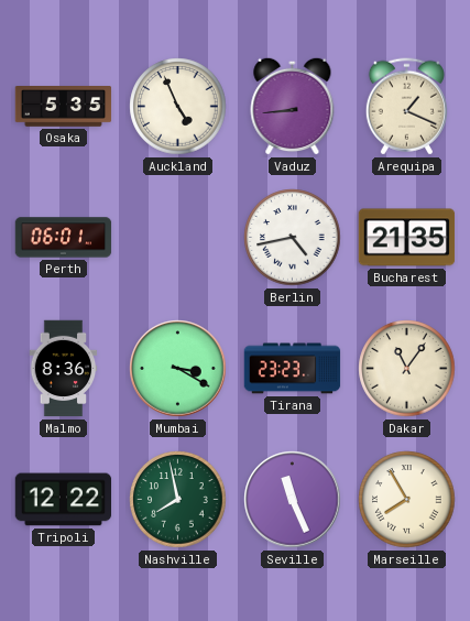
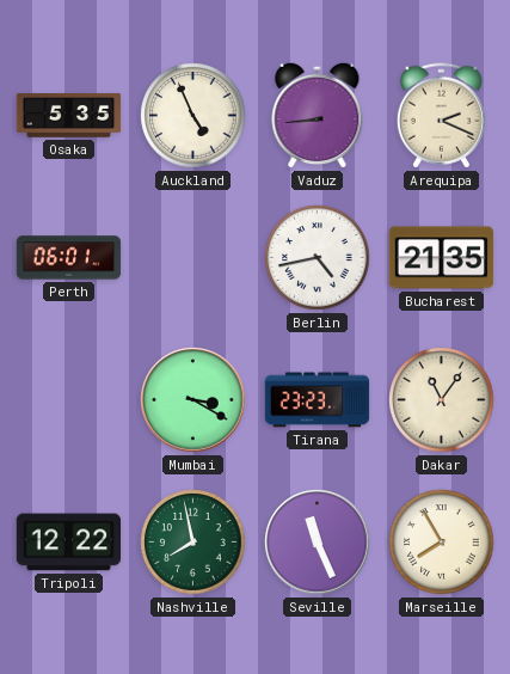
Arequipa: 1:19 -> 2:19
Malmo: 8:36 -> none
